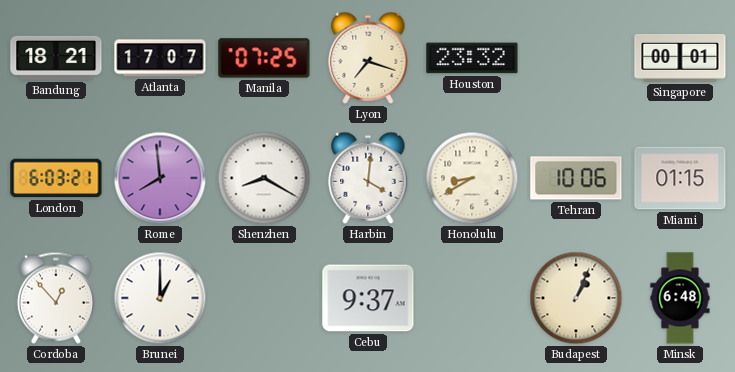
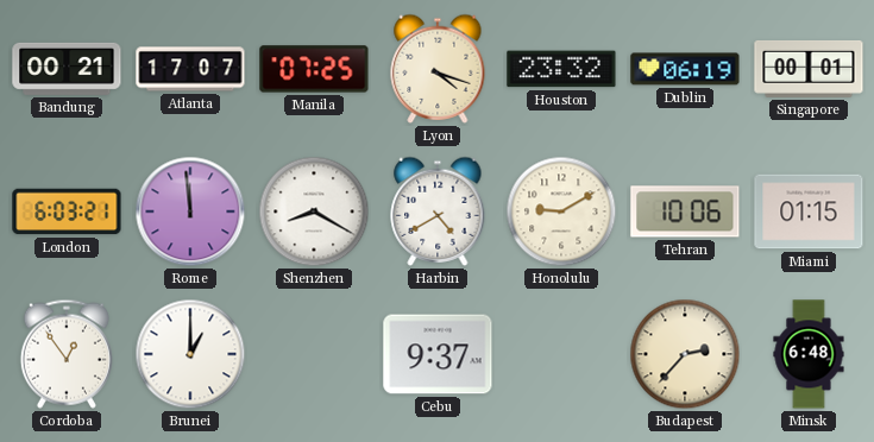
Bandung: 18:21 -> 00:21
Lyon: 7:18 -> 4:18
Dublin: none -> 06:19
Rome: 7:59 -> 11:59
Harbin: 4:01 -> 4:40
Honolulu: 8:40 -> 9:10
Cordoba: 12:53 -> 12:54
Budapest: 1:04 -> 2:37
